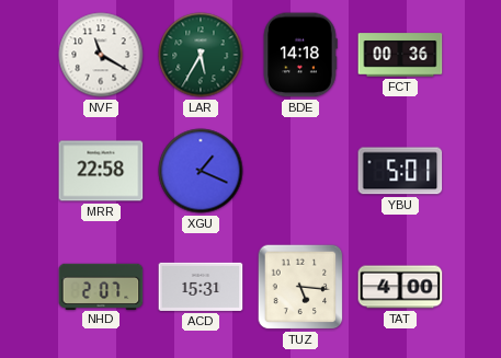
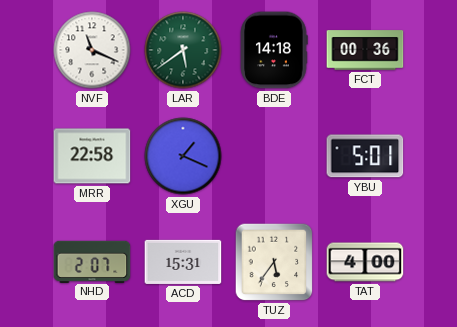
NVF: 11:20 -> 11:19
LAR: 5:35 -> 5:39
TUZ: 5:16 -> 5:36
